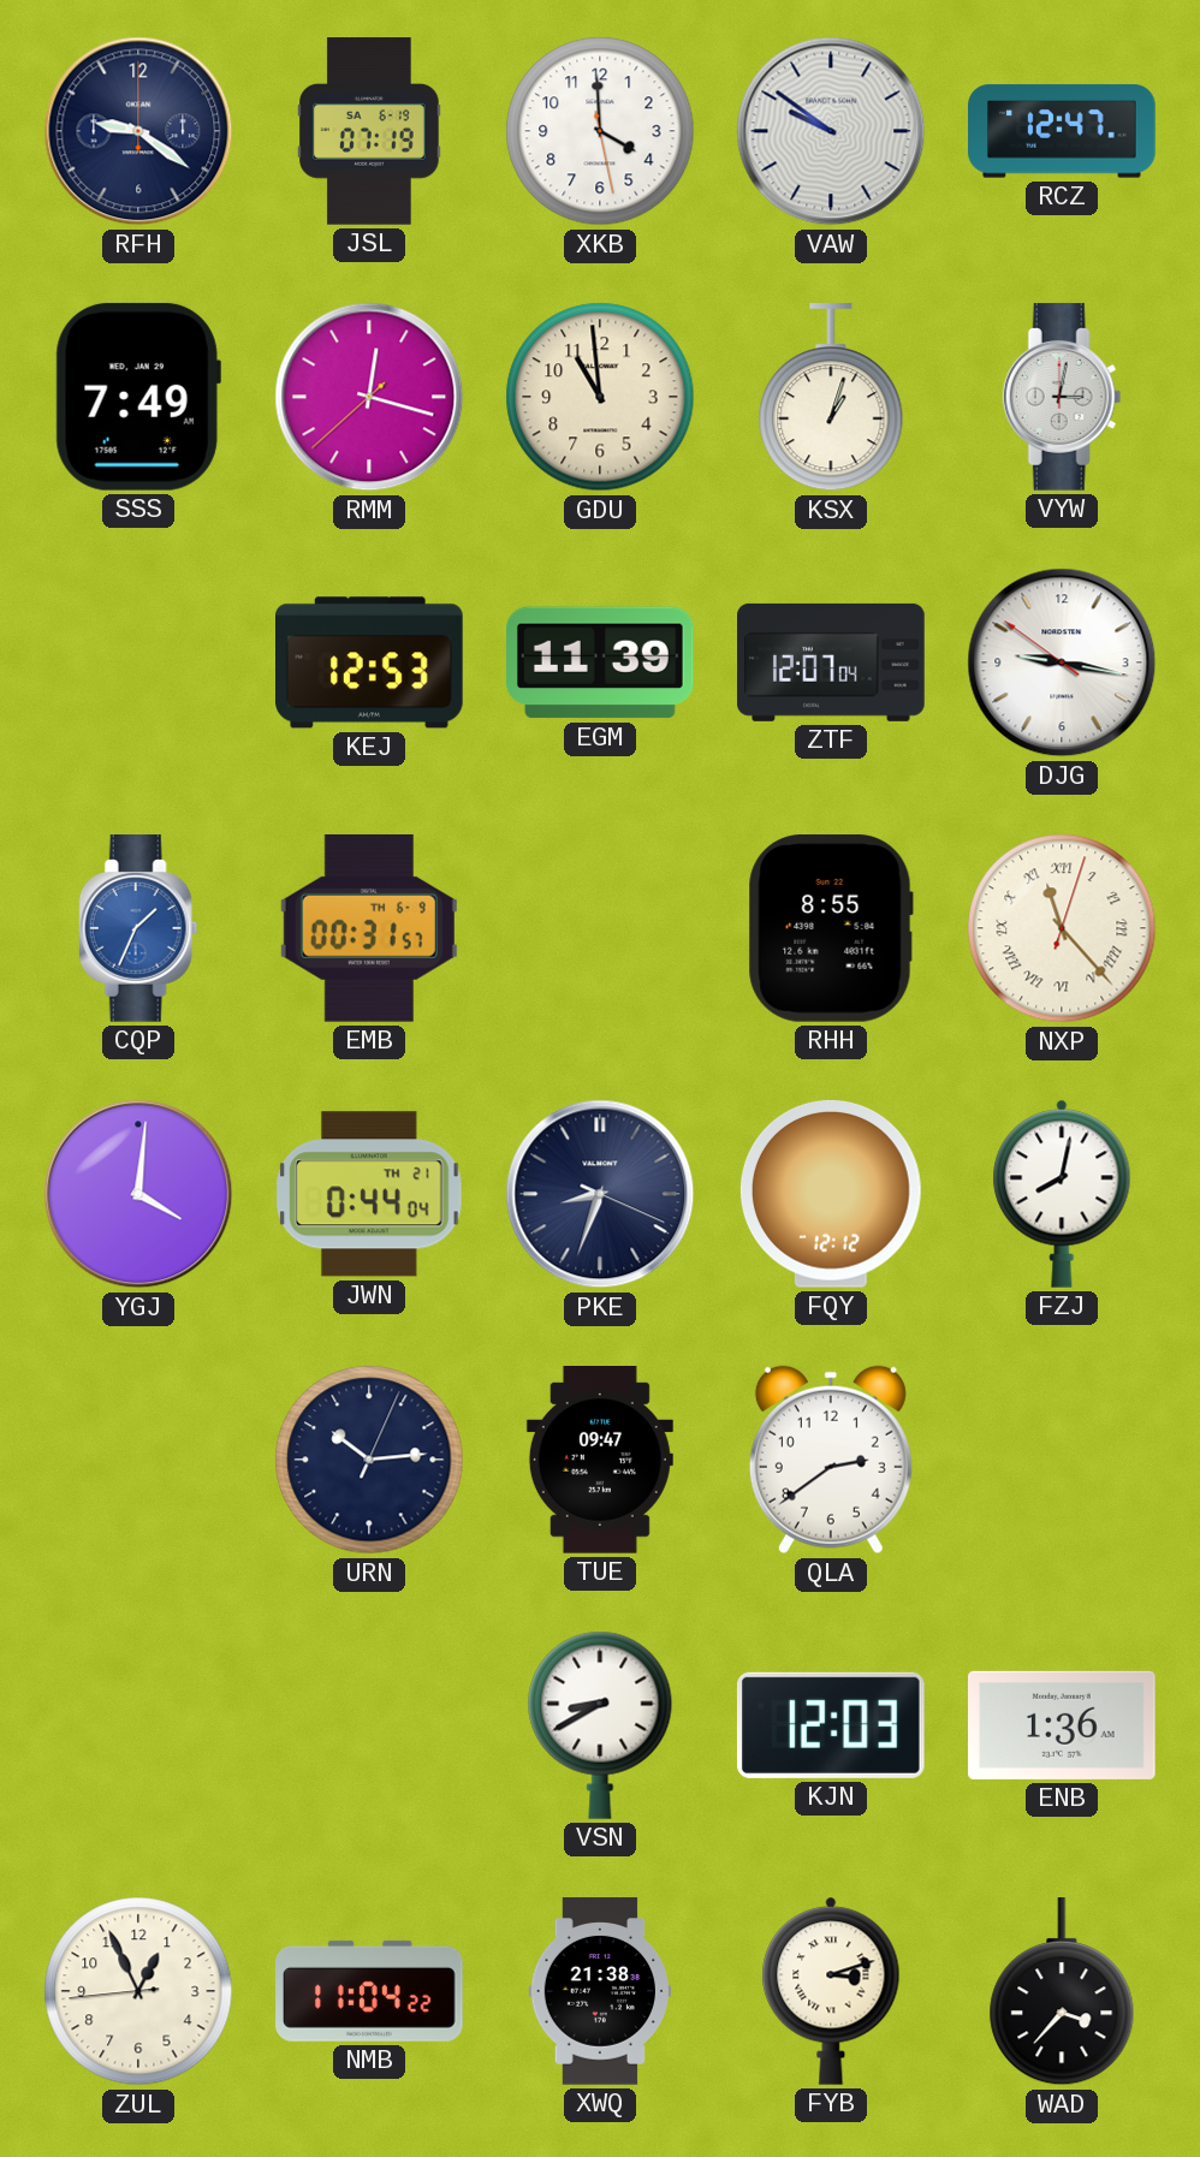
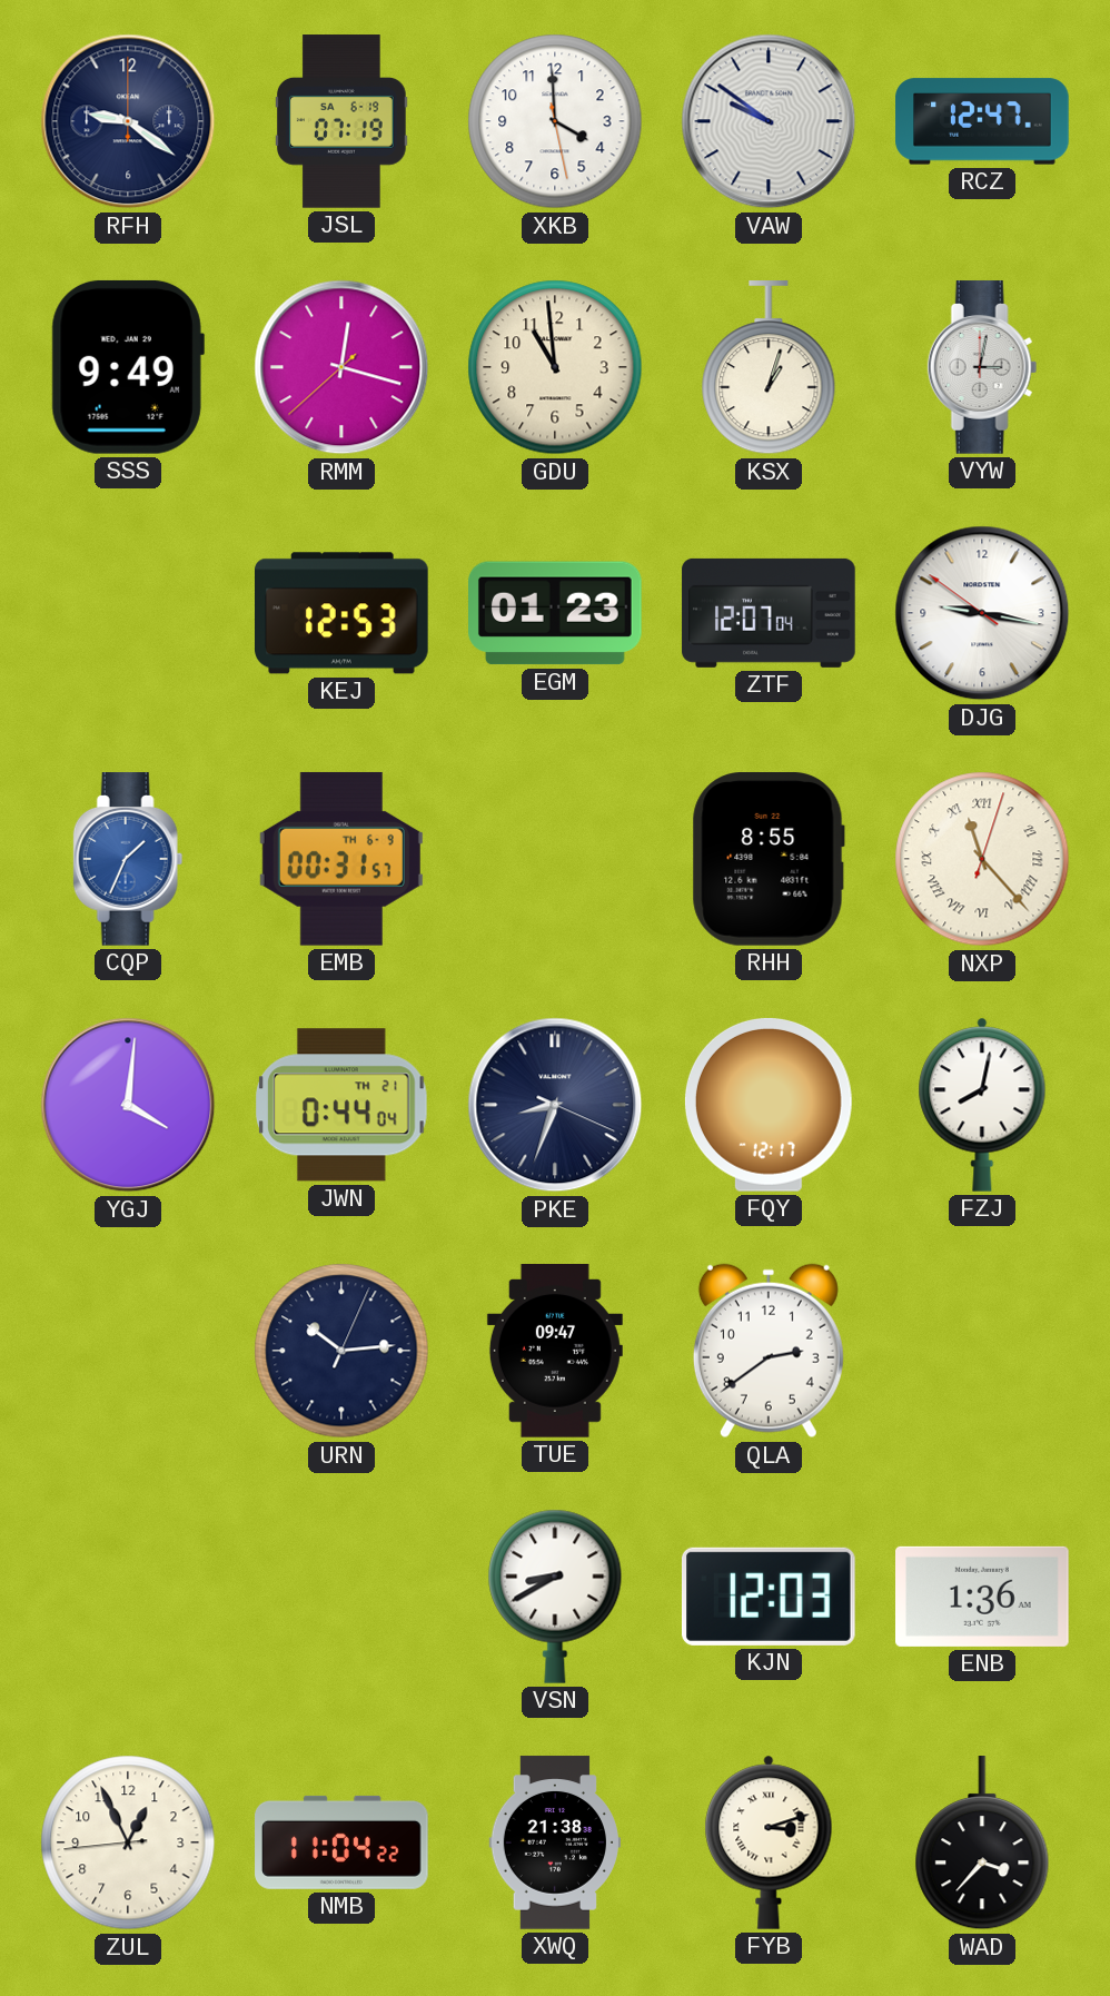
SSS: 7:49 -> 9:49
EGM: 11:39 -> 01:23
FQY: 12:12 -> 12:17
